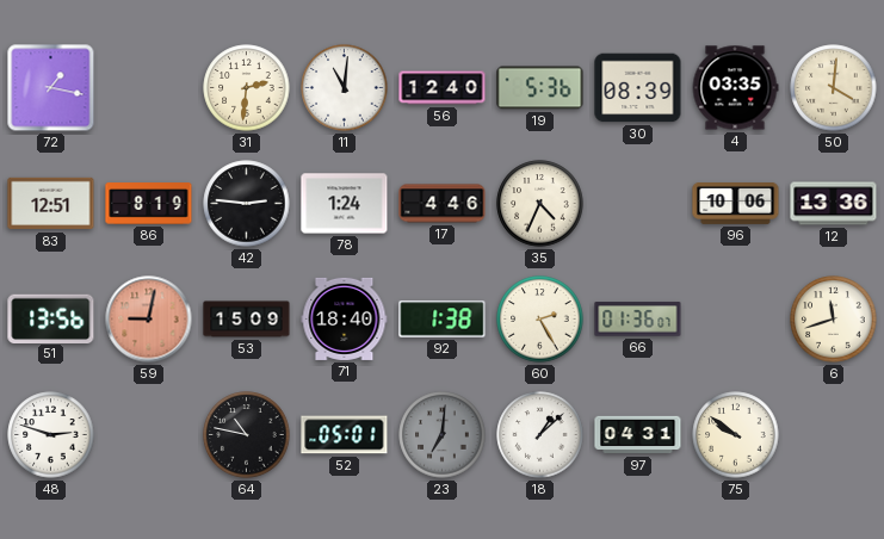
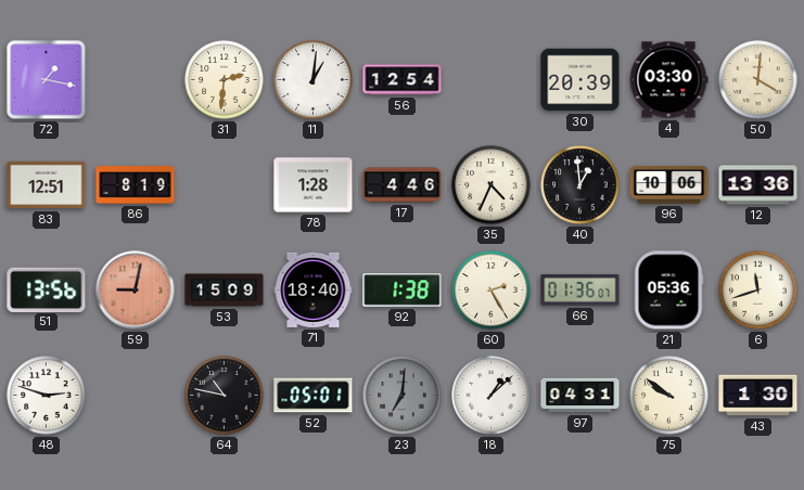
11: 11:01 -> 1:01
56: 12:40 -> 12:54
19: 5:36 -> none
30: 08:39 -> 20:39
4: 03:35 -> 03:30
42: 2:46 -> none
78: 1:24 -> 1:28
40: none -> 12:59
21: none -> 05:36
43: none -> 1:30
